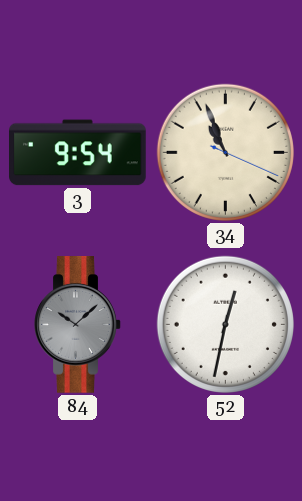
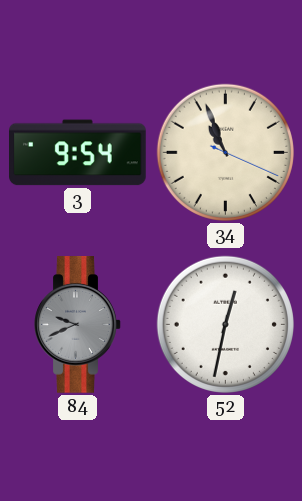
84: 10:08 -> 9:41
